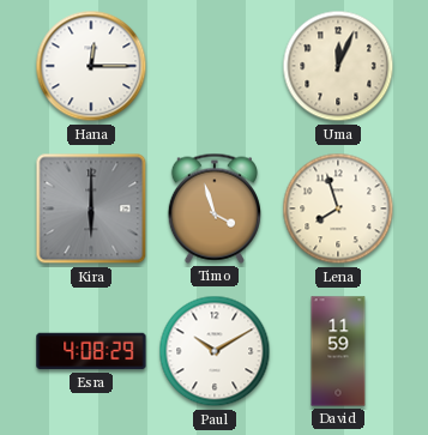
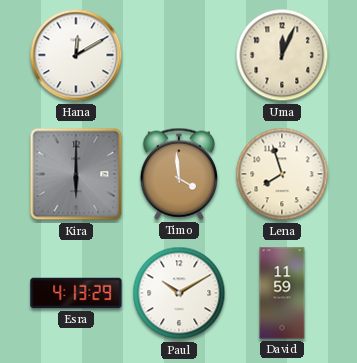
Hana: 12:15 -> 12:10
Timo: 3:57 -> 3:59
Esra: 4:08 -> 4:13
